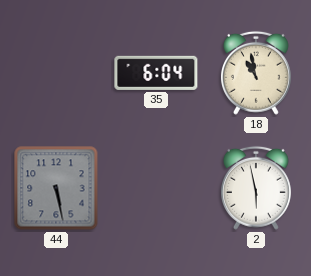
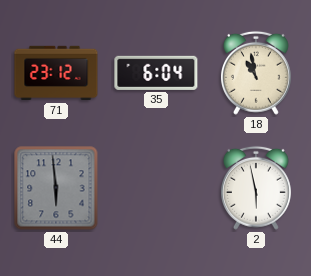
71: none -> 23:12
44: 5:28 -> 5:59
